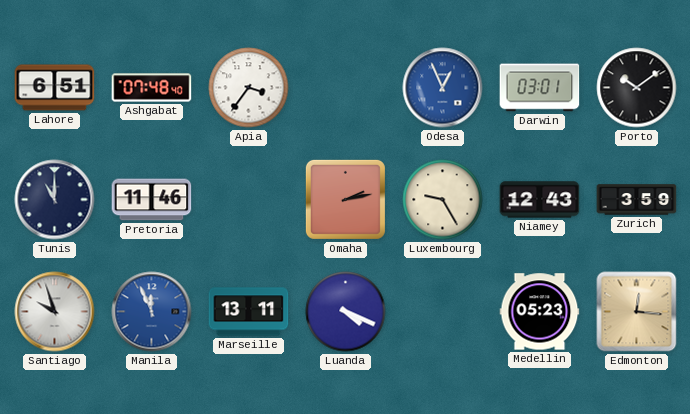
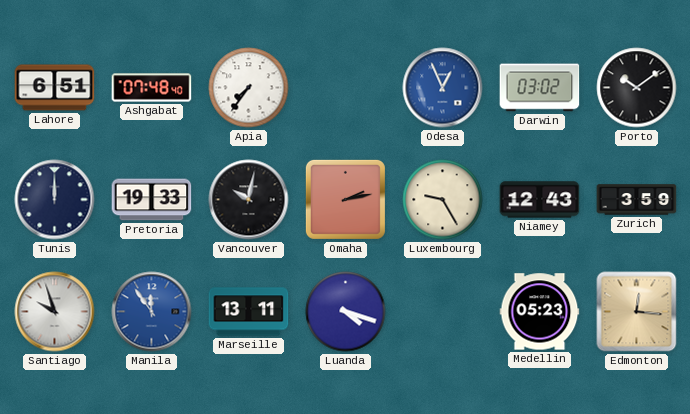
Apia: 3:36 -> 7:36
Darwin: 03:01 -> 03:02
Tunis: 11:00 -> 12:00
Pretoria: 11:46 -> 19:33
Vancouver: none -> 10:02
Manila: 11:56 -> 11:54
Luanda: 4:19 -> 4:18
